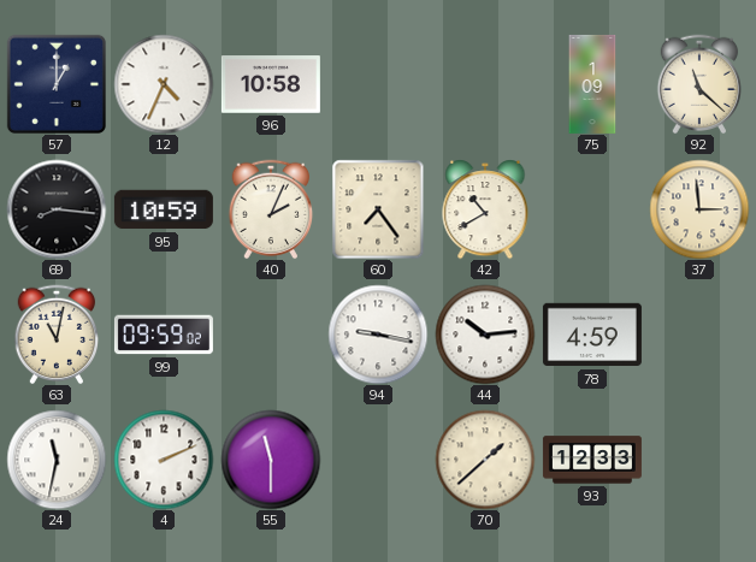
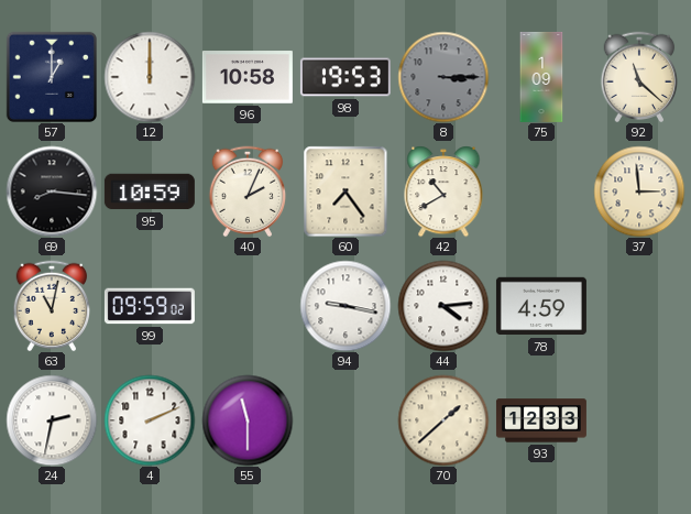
12: 4:34 -> 12:00
98: none -> 19:53
8: none -> 3:15
44: 10:14 -> 4:14
24: 11:32 -> 2:32
